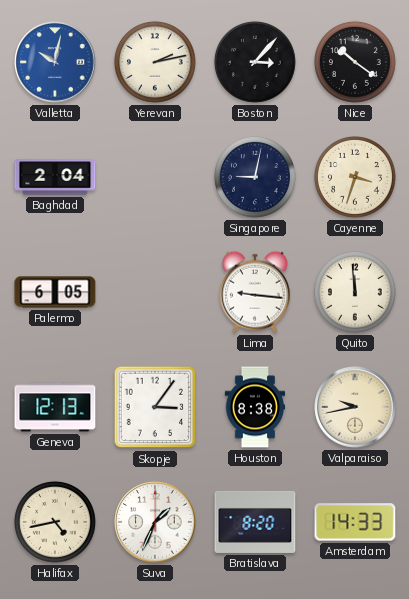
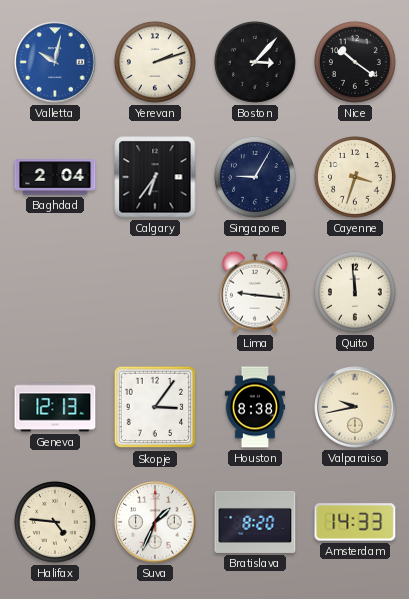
Yerevan: 2:13 -> 2:12
Calgary: none -> 6:36
Singapore: 9:02 -> 9:05
Palermo: 6:05 -> none
Halifax: 4:43 -> 4:46
